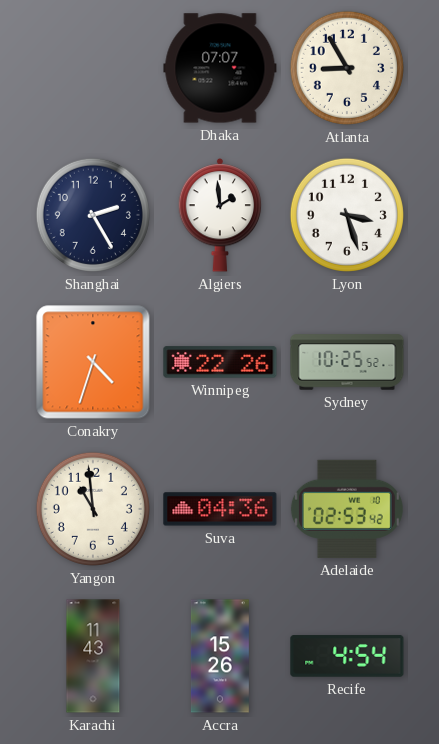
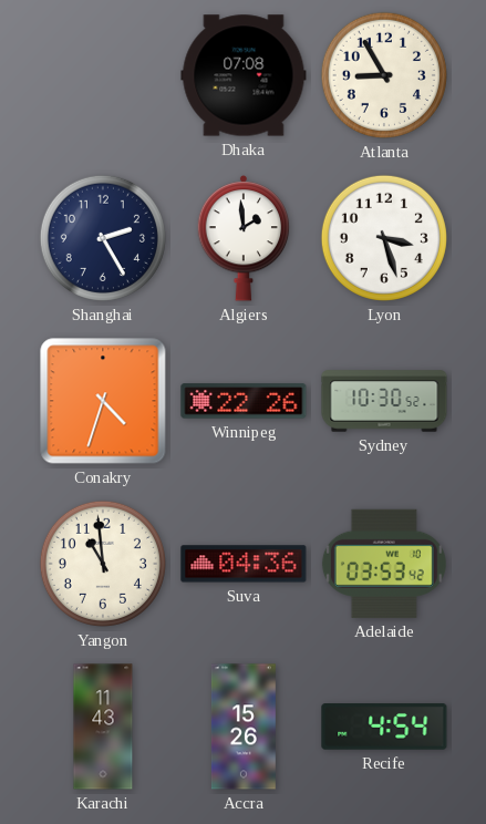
Dhaka: 07:07 -> 07:08
Sydney: 10:25 -> 10:30
Adelaide: 02:53 -> 03:53
